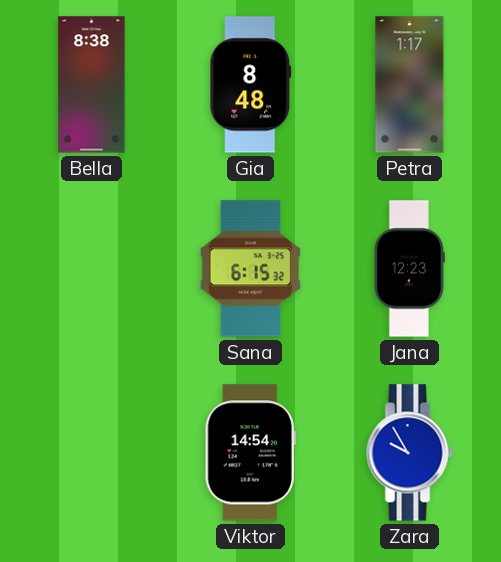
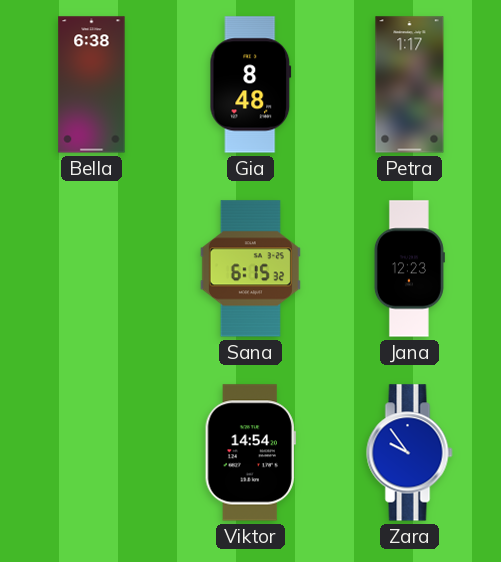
Bella: 8:38 -> 6:38
Zara: 9:55 -> 9:54
